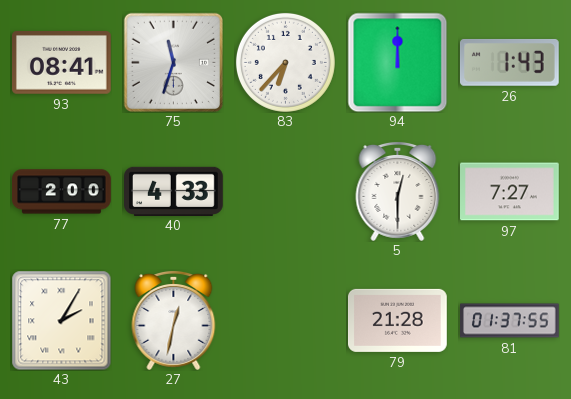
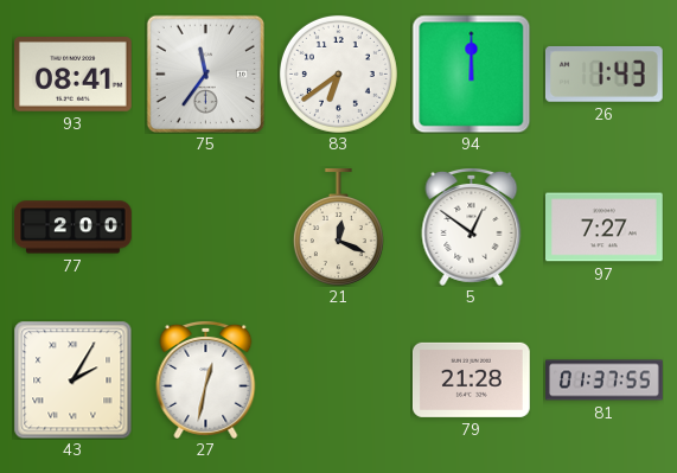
75: 11:33 -> 11:36
83: 6:37 -> 6:39
40: 4:33 -> none
21: none -> 12:19
5: 12:30 -> 12:51
